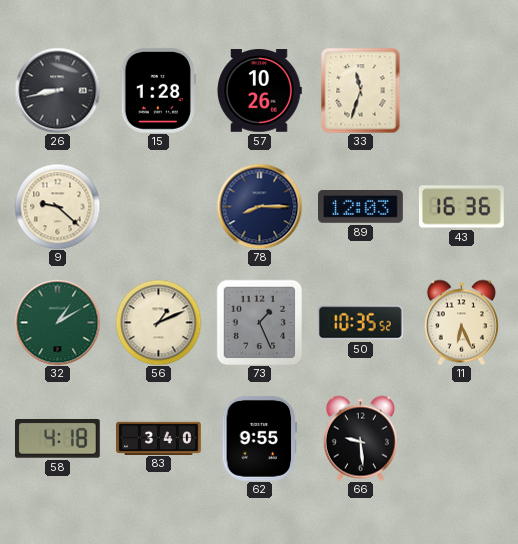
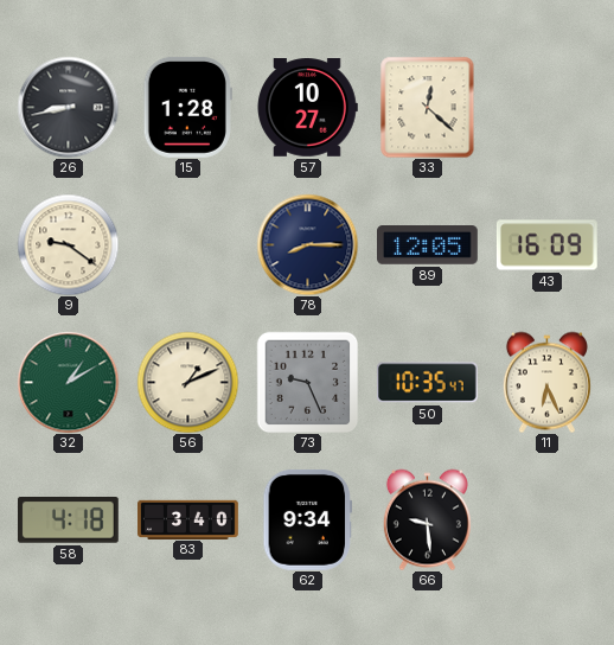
57: 10:26 -> 10:27
33: 11:33 -> 12:22
9: 9:22 -> 9:21
89: 12:03 -> 12:05
43: 16:36 -> 16:09
73: 1:26 -> 9:26
50: 10:35:52 -> 10:35:47
62: 9:55 -> 9:34
